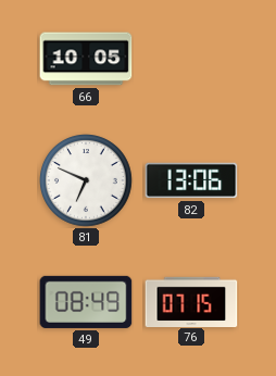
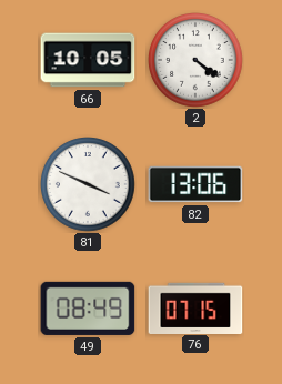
2: none -> 4:21
81: 6:49 -> 3:49
